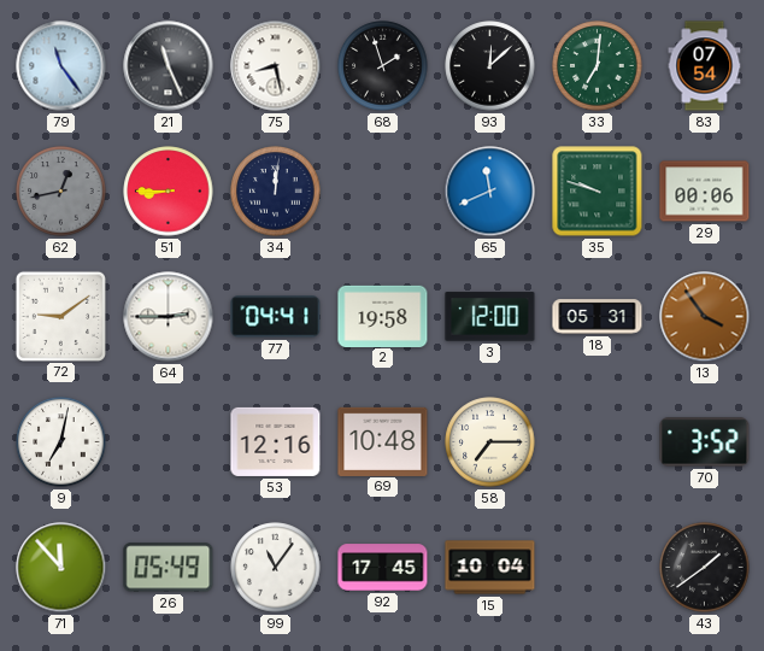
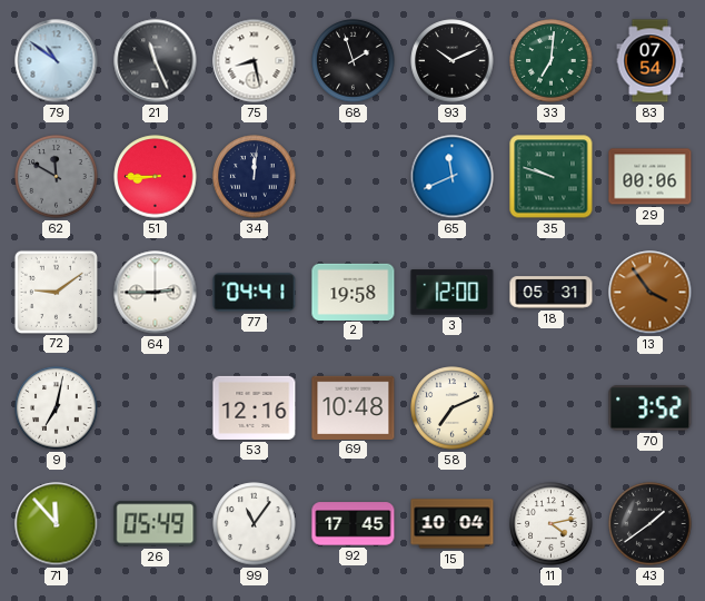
79: 11:24 -> 10:51
93: 12:08 -> 10:11
62: 12:43 -> 11:50
58: 7:15 -> 7:11
11: none -> 4:13
